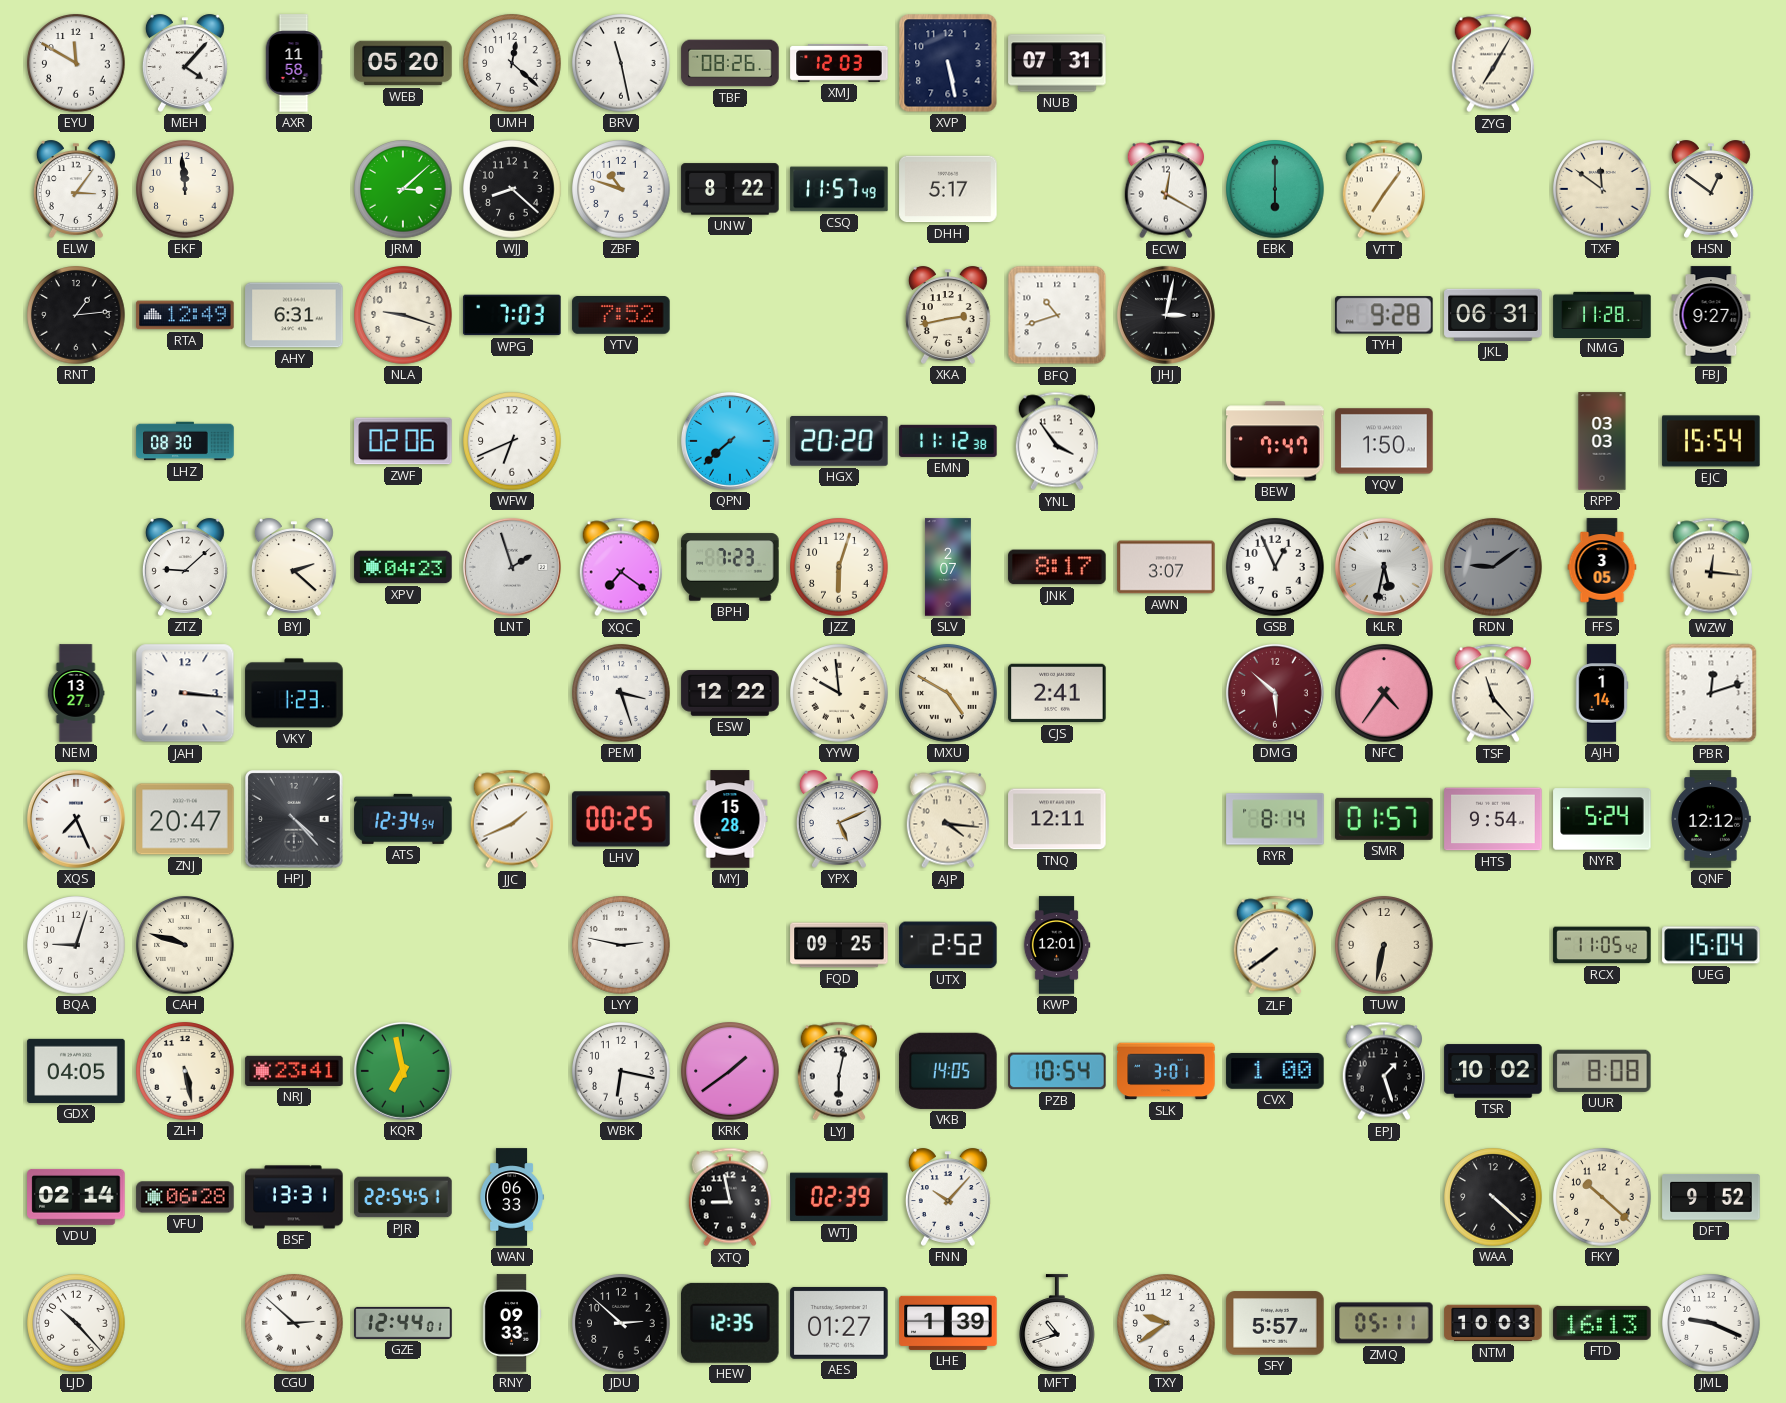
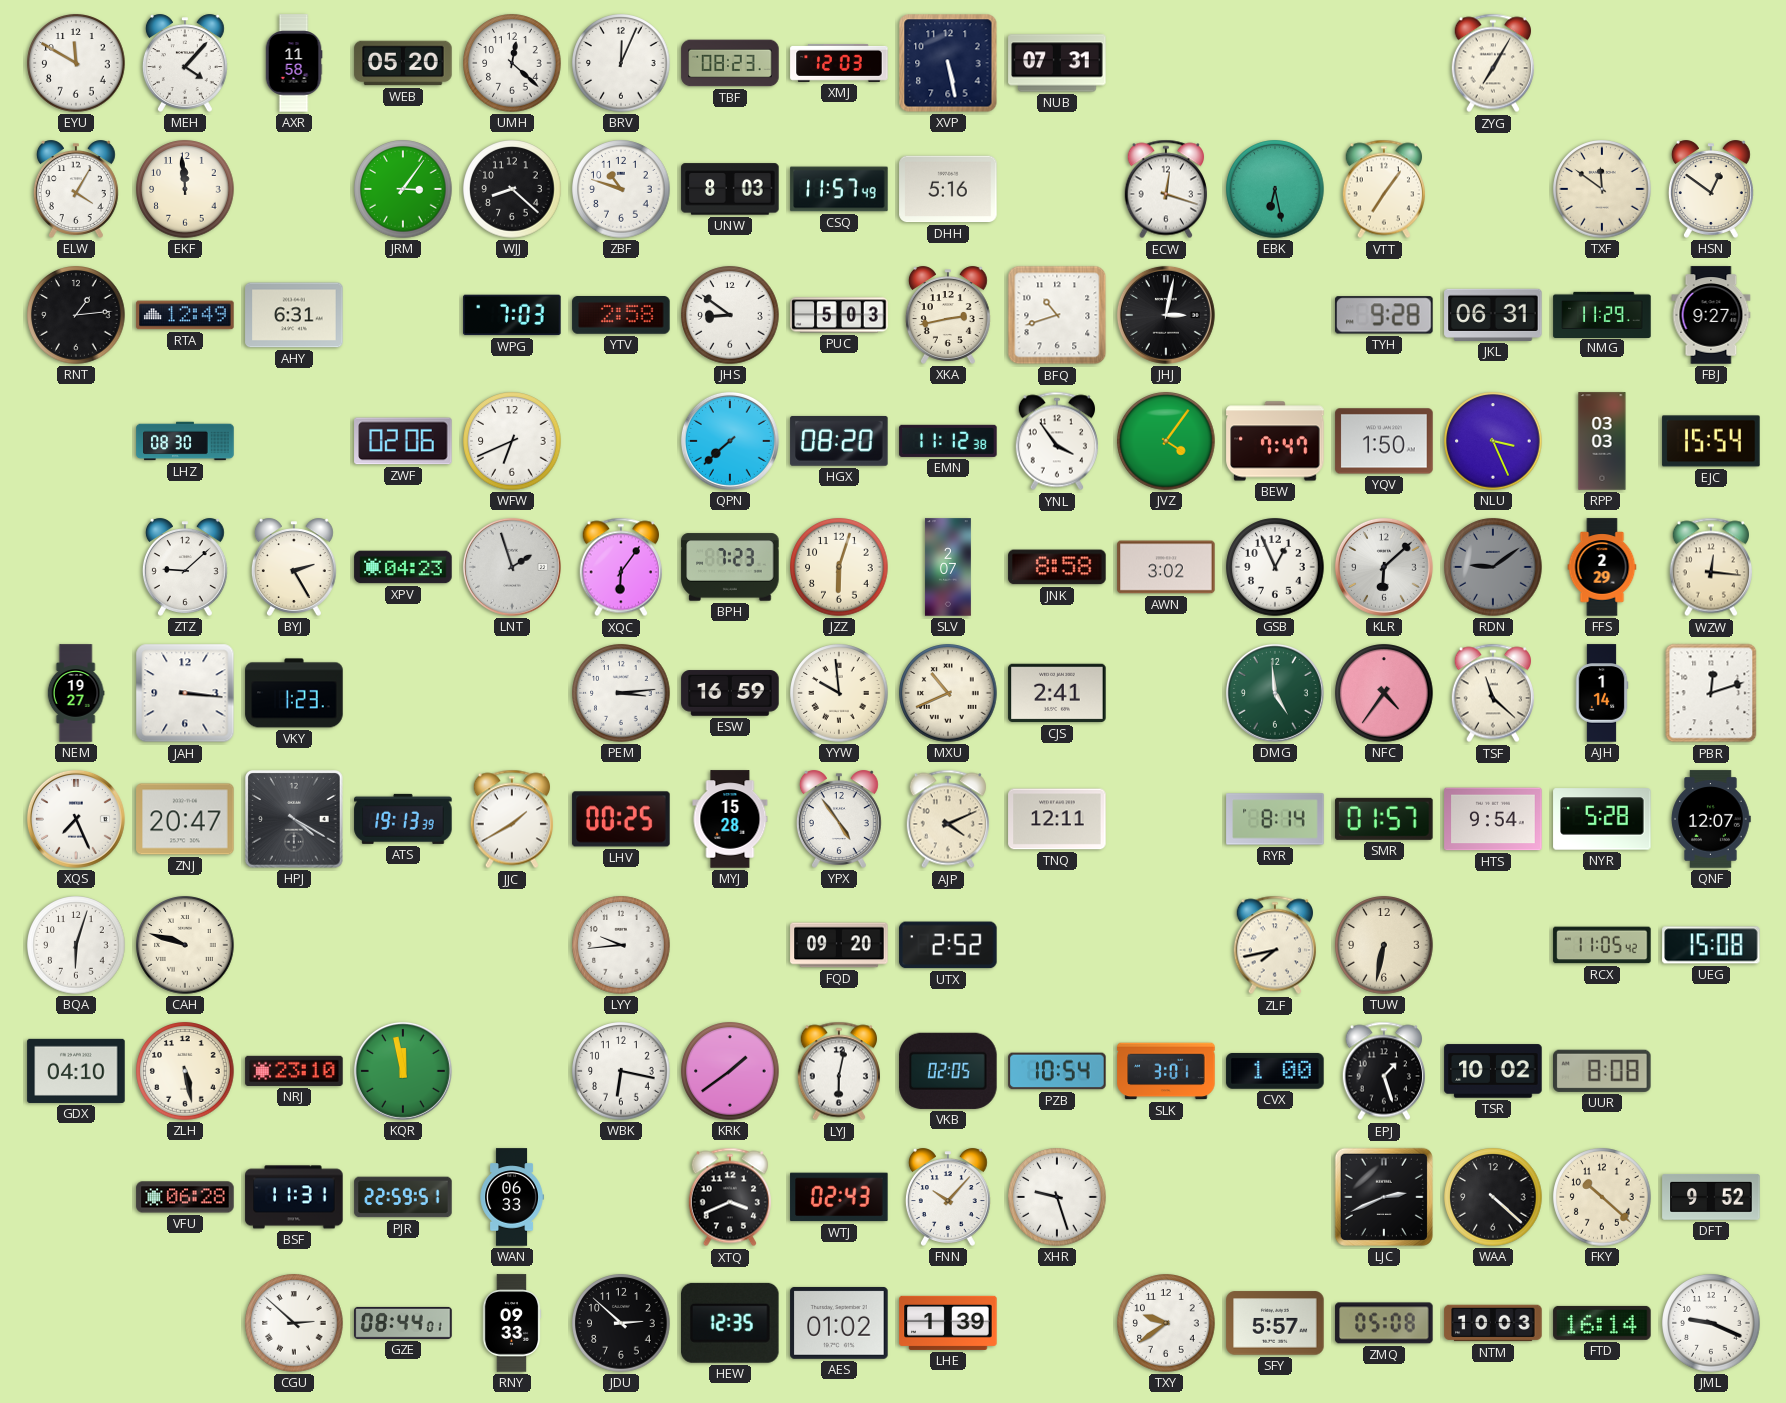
BRV: 11:28 -> 12:04
TBF: 08:26 -> 08:23
ELW: 3:06 -> 4:05
JRM: 3:08 -> 3:06
UNW: 8:22 -> 8:03
DHH: 5:17 -> 5:16
ECW: 12:20 -> 12:18
EBK: 6:00 -> 6:28
NLA: 9:18 -> none
YTV: 7:52 -> 2:58
JHS: none -> 8:51
PUC: none -> 5:03
NMG: 11:28 -> 11:29
HGX: 20:20 -> 08:20
JVZ: none -> 4:06
NLU: none -> 3:26
BYJ: 2:22 -> 2:25
XQC: 7:21 -> 6:06
JNK: 8:17 -> 8:58
AWN: 3:07 -> 3:02
KLR: 5:32 -> 6:08
FFS: 3:05 -> 2:29
NEM: 13:27 -> 19:27
PEM: 3:27 -> 3:14
ESW: 12:22 -> 16:59
MXU: 4:50 -> 10:41
DMG: 5:52 -> 4:59
DMG dial: burgundy -> green
TSF: 11:23 -> 11:22
HPJ: 4:23 -> 4:20
ATS: 12:34 -> 19:13
JJC: 1:41 -> 1:40
YPX: 5:11 -> 4:54
AJP: 4:16 -> 4:11
NYR: 5:24 -> 5:28
QNF: 12:12 -> 12:07
BQA: 9:03 -> 6:03
LYY: 2:47 -> 9:44
FQD: 09:25 -> 09:20
KWP: 12:01 -> none
ZLF: 7:39 -> 7:43
UEG: 15:04 -> 15:08
GDX: 04:05 -> 04:10
NRJ: 23:41 -> 23:10
KQR: 6:58 -> 11:58
VKB: 14:05 -> 02:05
VDU: 02:14 -> none
BSF: 13:31 -> 11:31
PJR: 22:54 -> 22:59
XTQ: 8:58 -> 3:41
WTJ: 02:39 -> 02:43
XHR: none -> 9:27
LJC: none -> 2:41
LJD: 10:23 -> none
GZE: 12:44 -> 08:44
AES: 01:27 -> 01:02
MFT: 10:42 -> none
ZMQ: 05:11 -> 05:08
FTD: 16:13 -> 16:14
